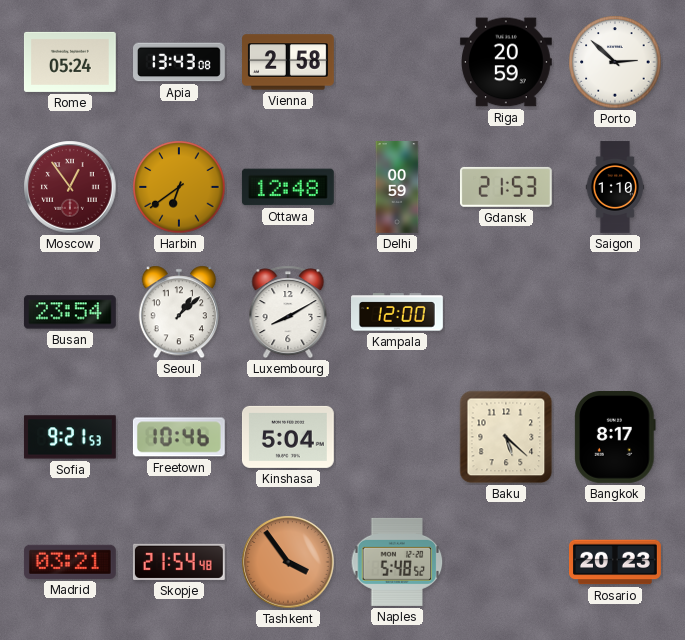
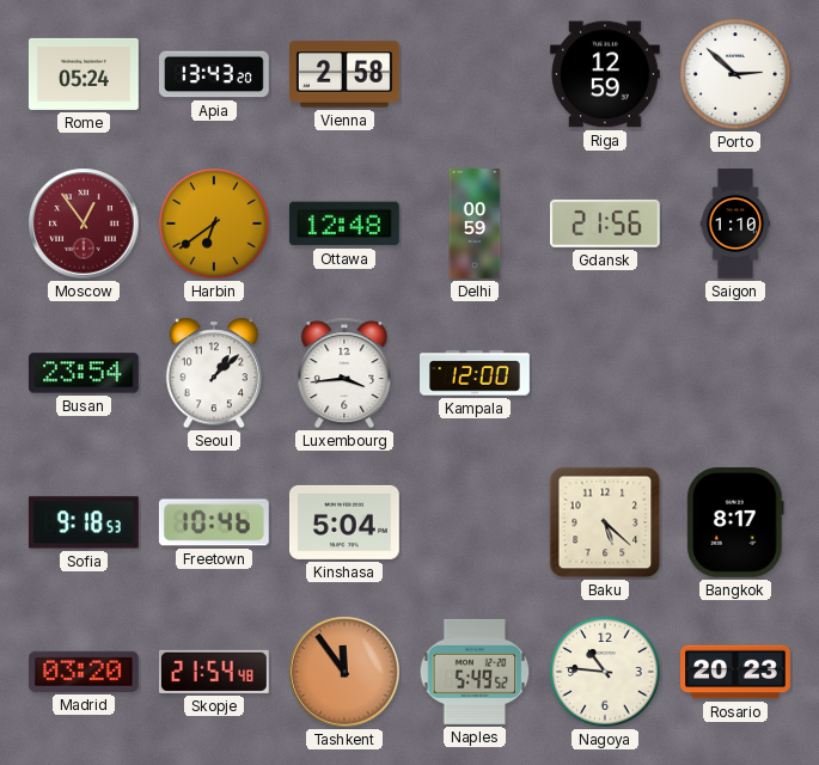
Apia: 13:43:08 -> 13:43:20
Riga: 20:59 -> 12:59
Gdansk: 21:53 -> 21:56
Luxembourg: 8:10 -> 3:44
Sofia: 9:21 -> 9:18
Madrid: 03:21 -> 03:20
Tashkent: 3:54 -> 11:54
Naples: 5:48 -> 5:49
Nagoya: none -> 10:46
